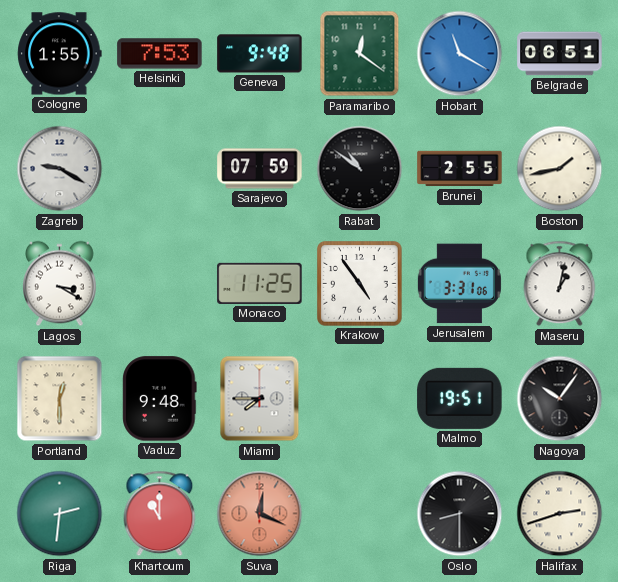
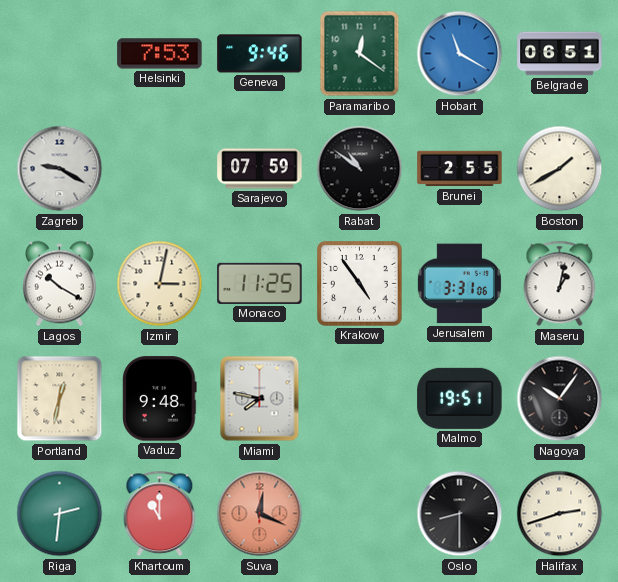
Cologne: 1:55 -> none
Geneva: 9:48 -> 9:46
Boston: 1:43 -> 1:40
Lagos: 3:20 -> 10:20
Izmir: none -> 3:02
Portland: 12:30 -> 12:32
Miami: 7:45 -> 7:47
